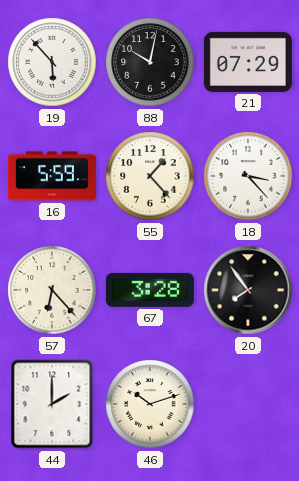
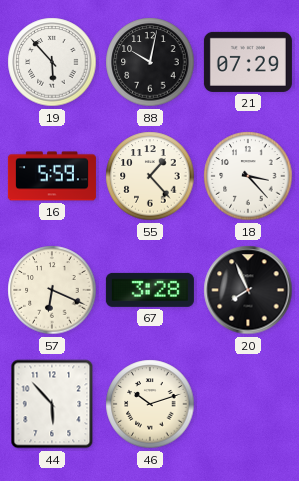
57: 6:23 -> 6:19
20: 7:54 -> 7:56
44: 2:00 -> 5:53
